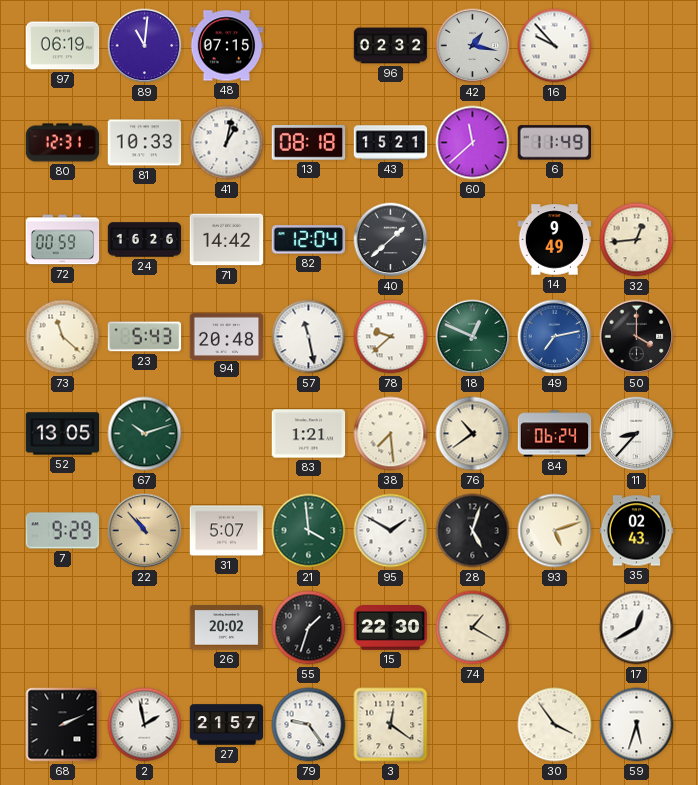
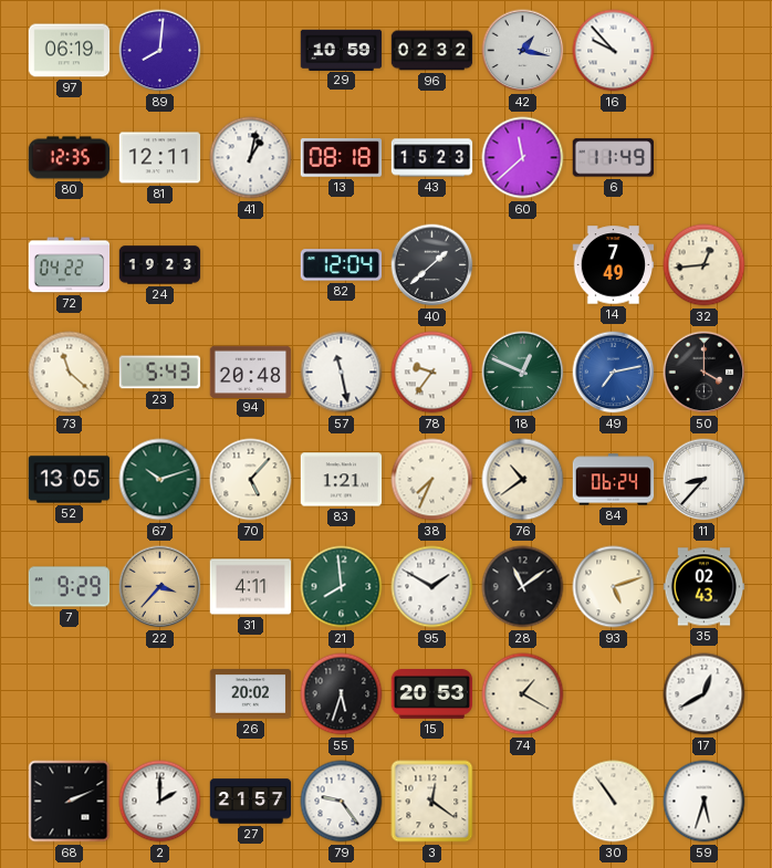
89: 11:01 -> 8:01
48: 07:15 -> none
29: none -> 10:59
80: 12:31 -> 12:35
81: 10:33 -> 12:11
43: 15:21 -> 15:23
72: 00:59 -> 04:22
24: 16:26 -> 19:23
71: 14:42 -> none
14: 9:49 -> 7:49
78: 9:38 -> 9:36
70: none -> 5:07
38: 7:29 -> 7:34
22: 10:53 -> 3:37
31: 5:07 -> 4:11
21: 3:59 -> 7:59
28: 5:03 -> 11:09
55: 1:33 -> 5:33
15: 22:30 -> 20:53
2: 1:58 -> 2:00
30: 3:54 -> 10:54
